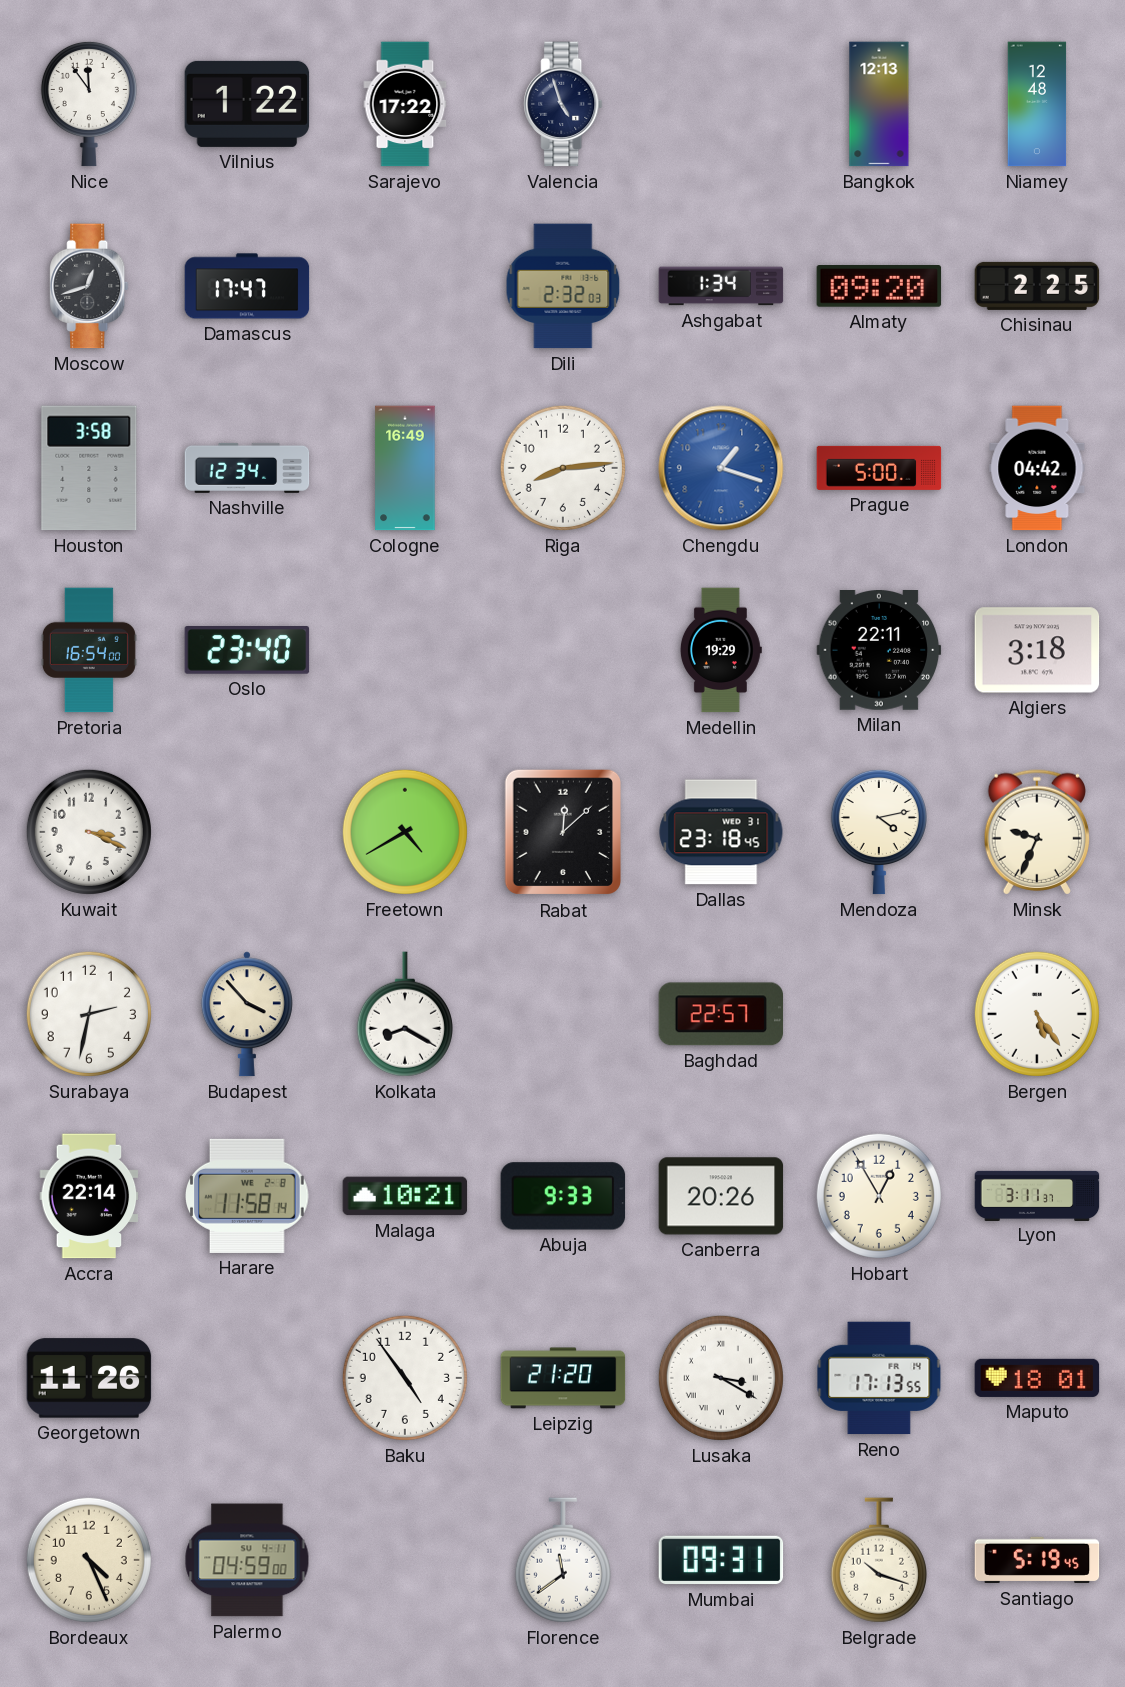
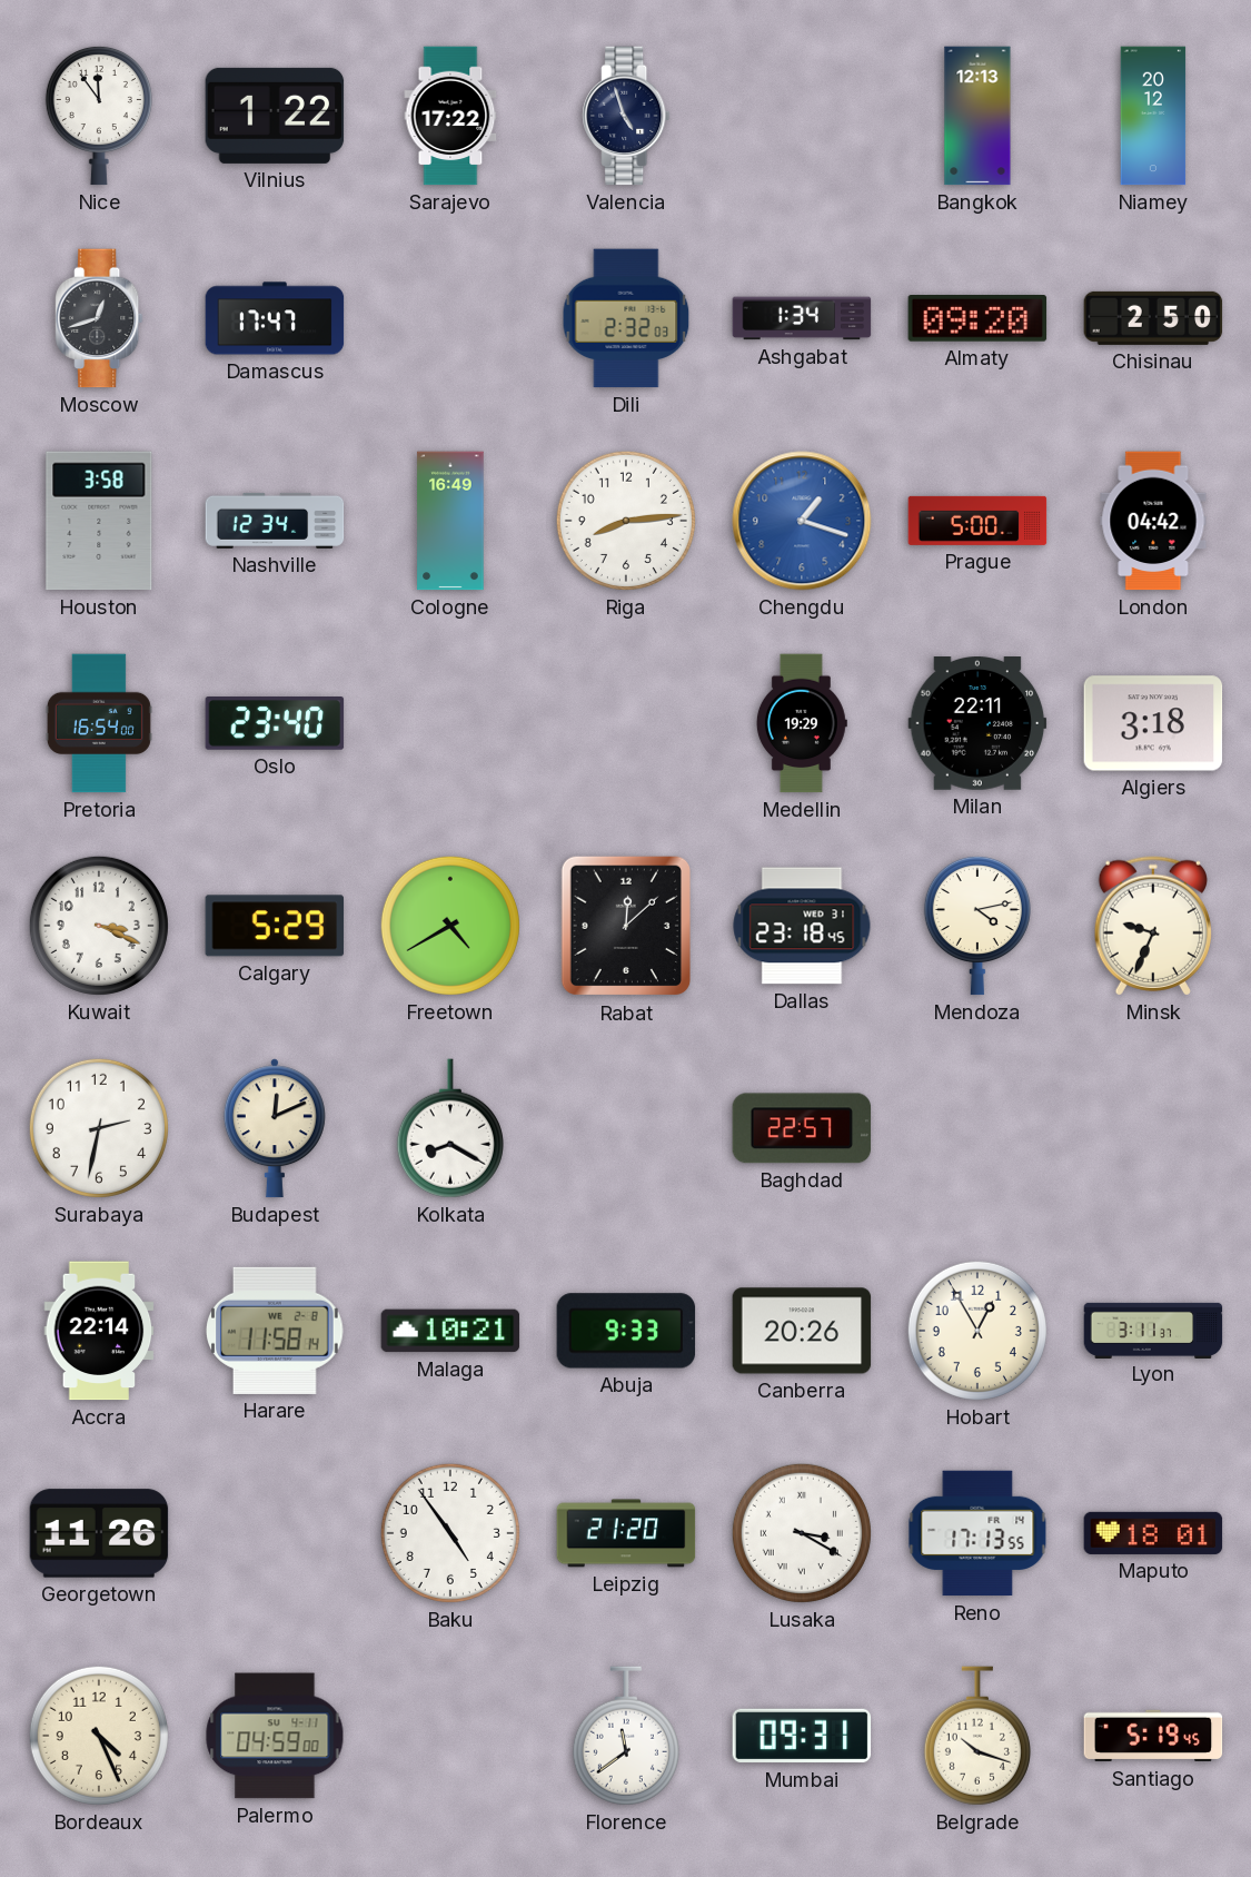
Niamey: 12:48 -> 20:12
Chisinau: 2:25 -> 2:50
Calgary: none -> 5:29
Budapest: 3:53 -> 12:11
Bergen: 5:24 -> none
